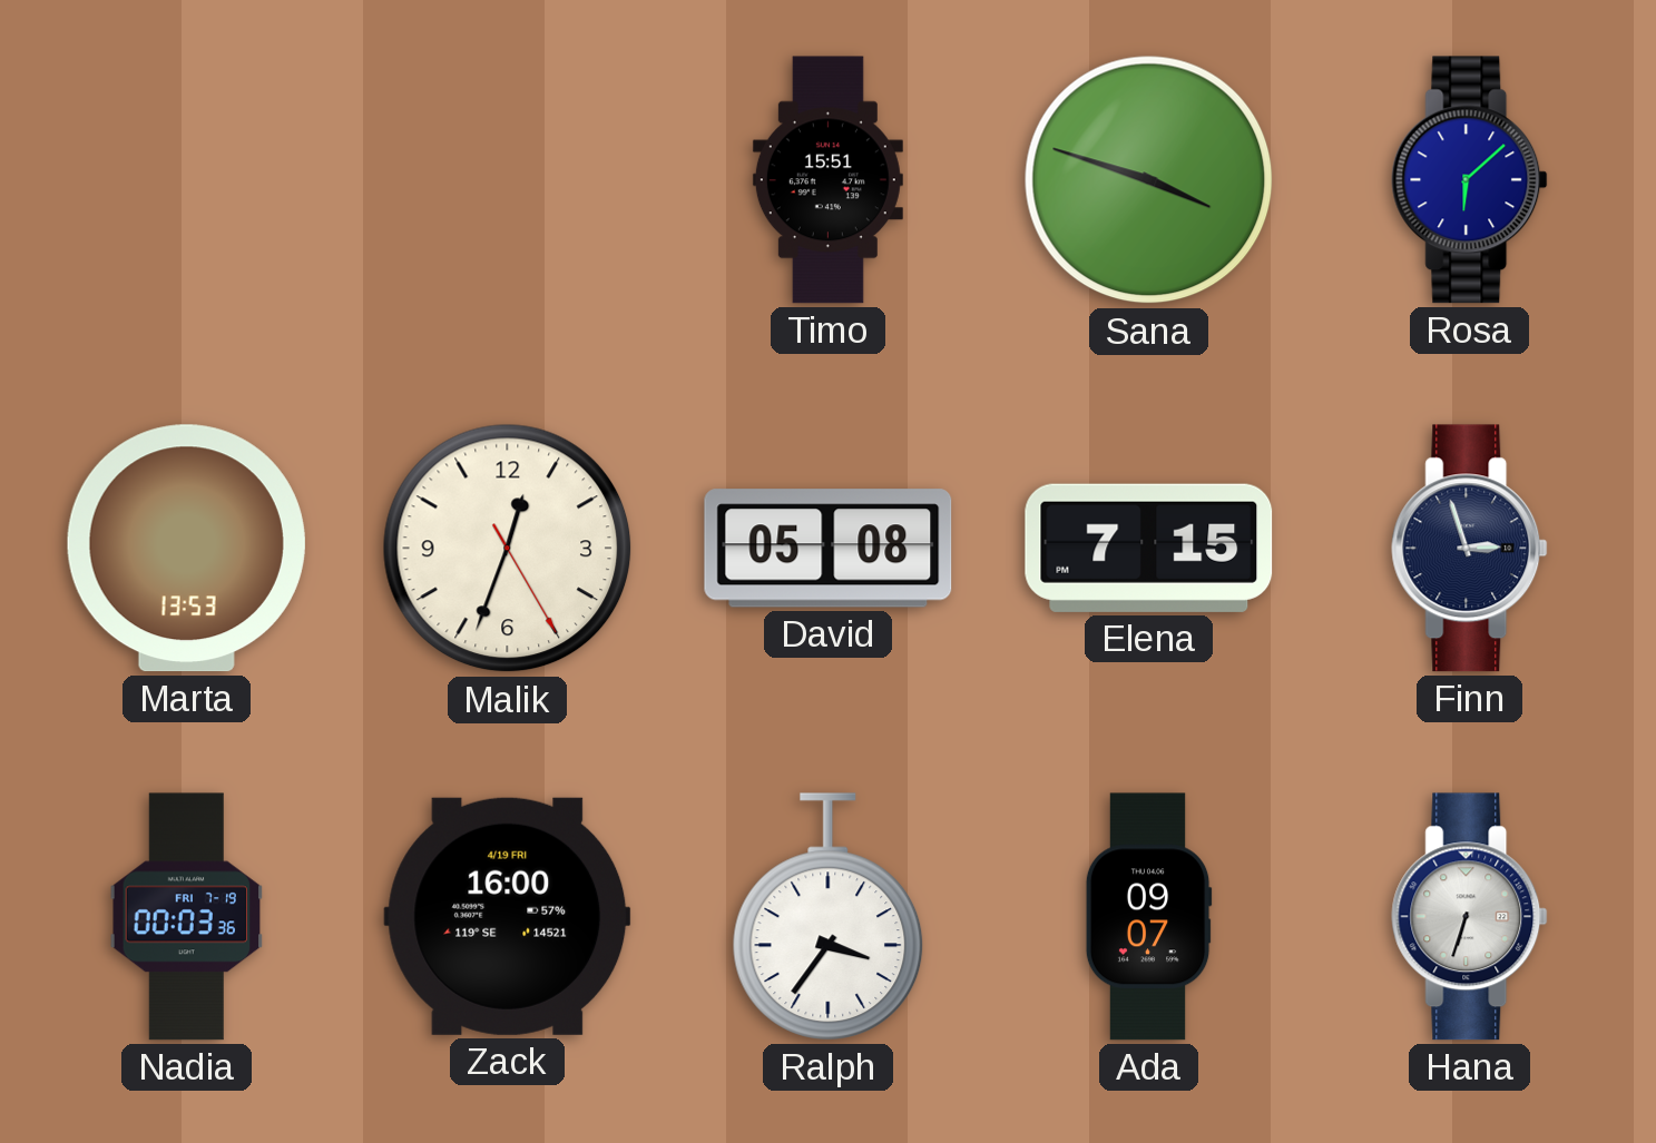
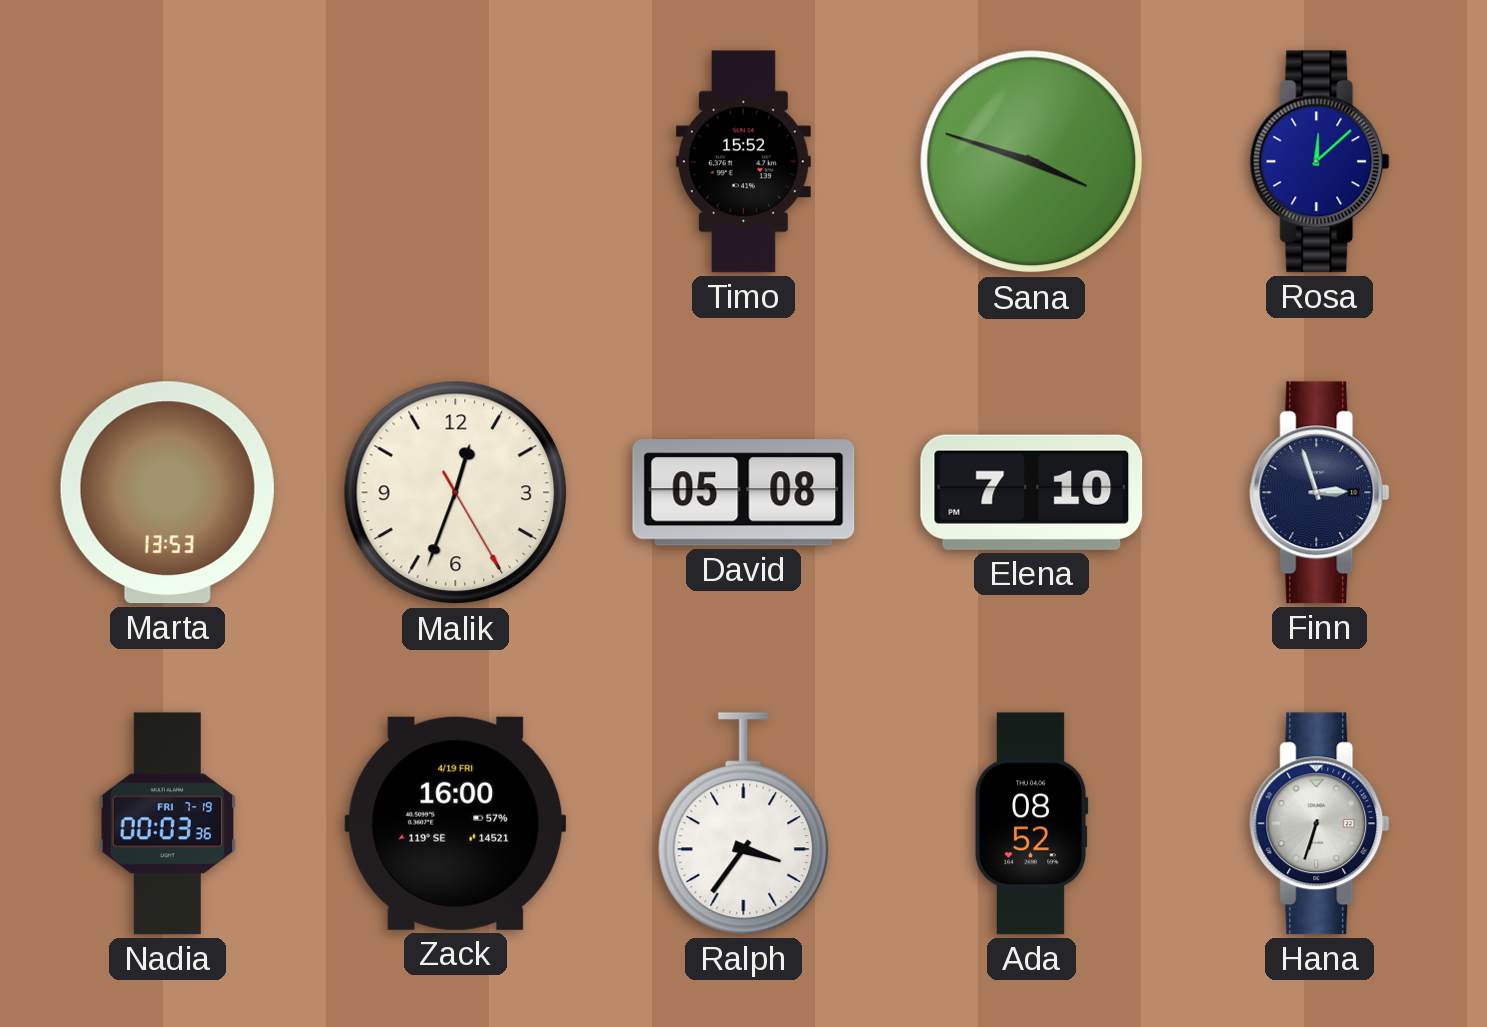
Timo: 15:51 -> 15:52
Rosa: 6:08 -> 12:08
Elena: 7:15 -> 7:10
Ada: 09:07 -> 08:52
